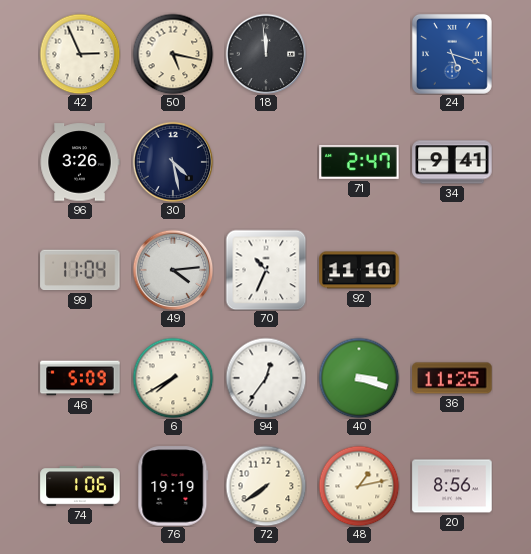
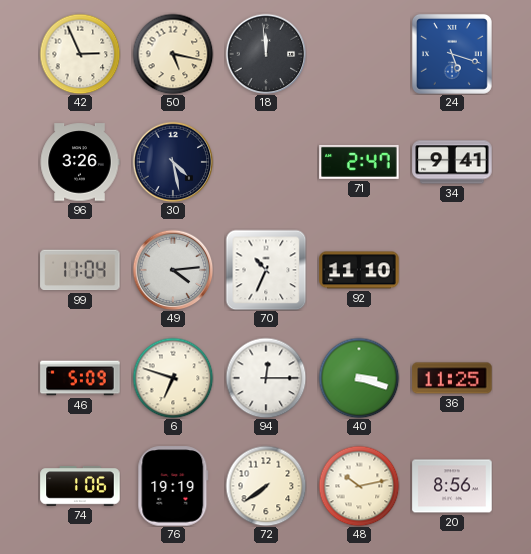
6: 7:40 -> 6:48
94: 12:36 -> 12:15
48: 1:13 -> 10:13
